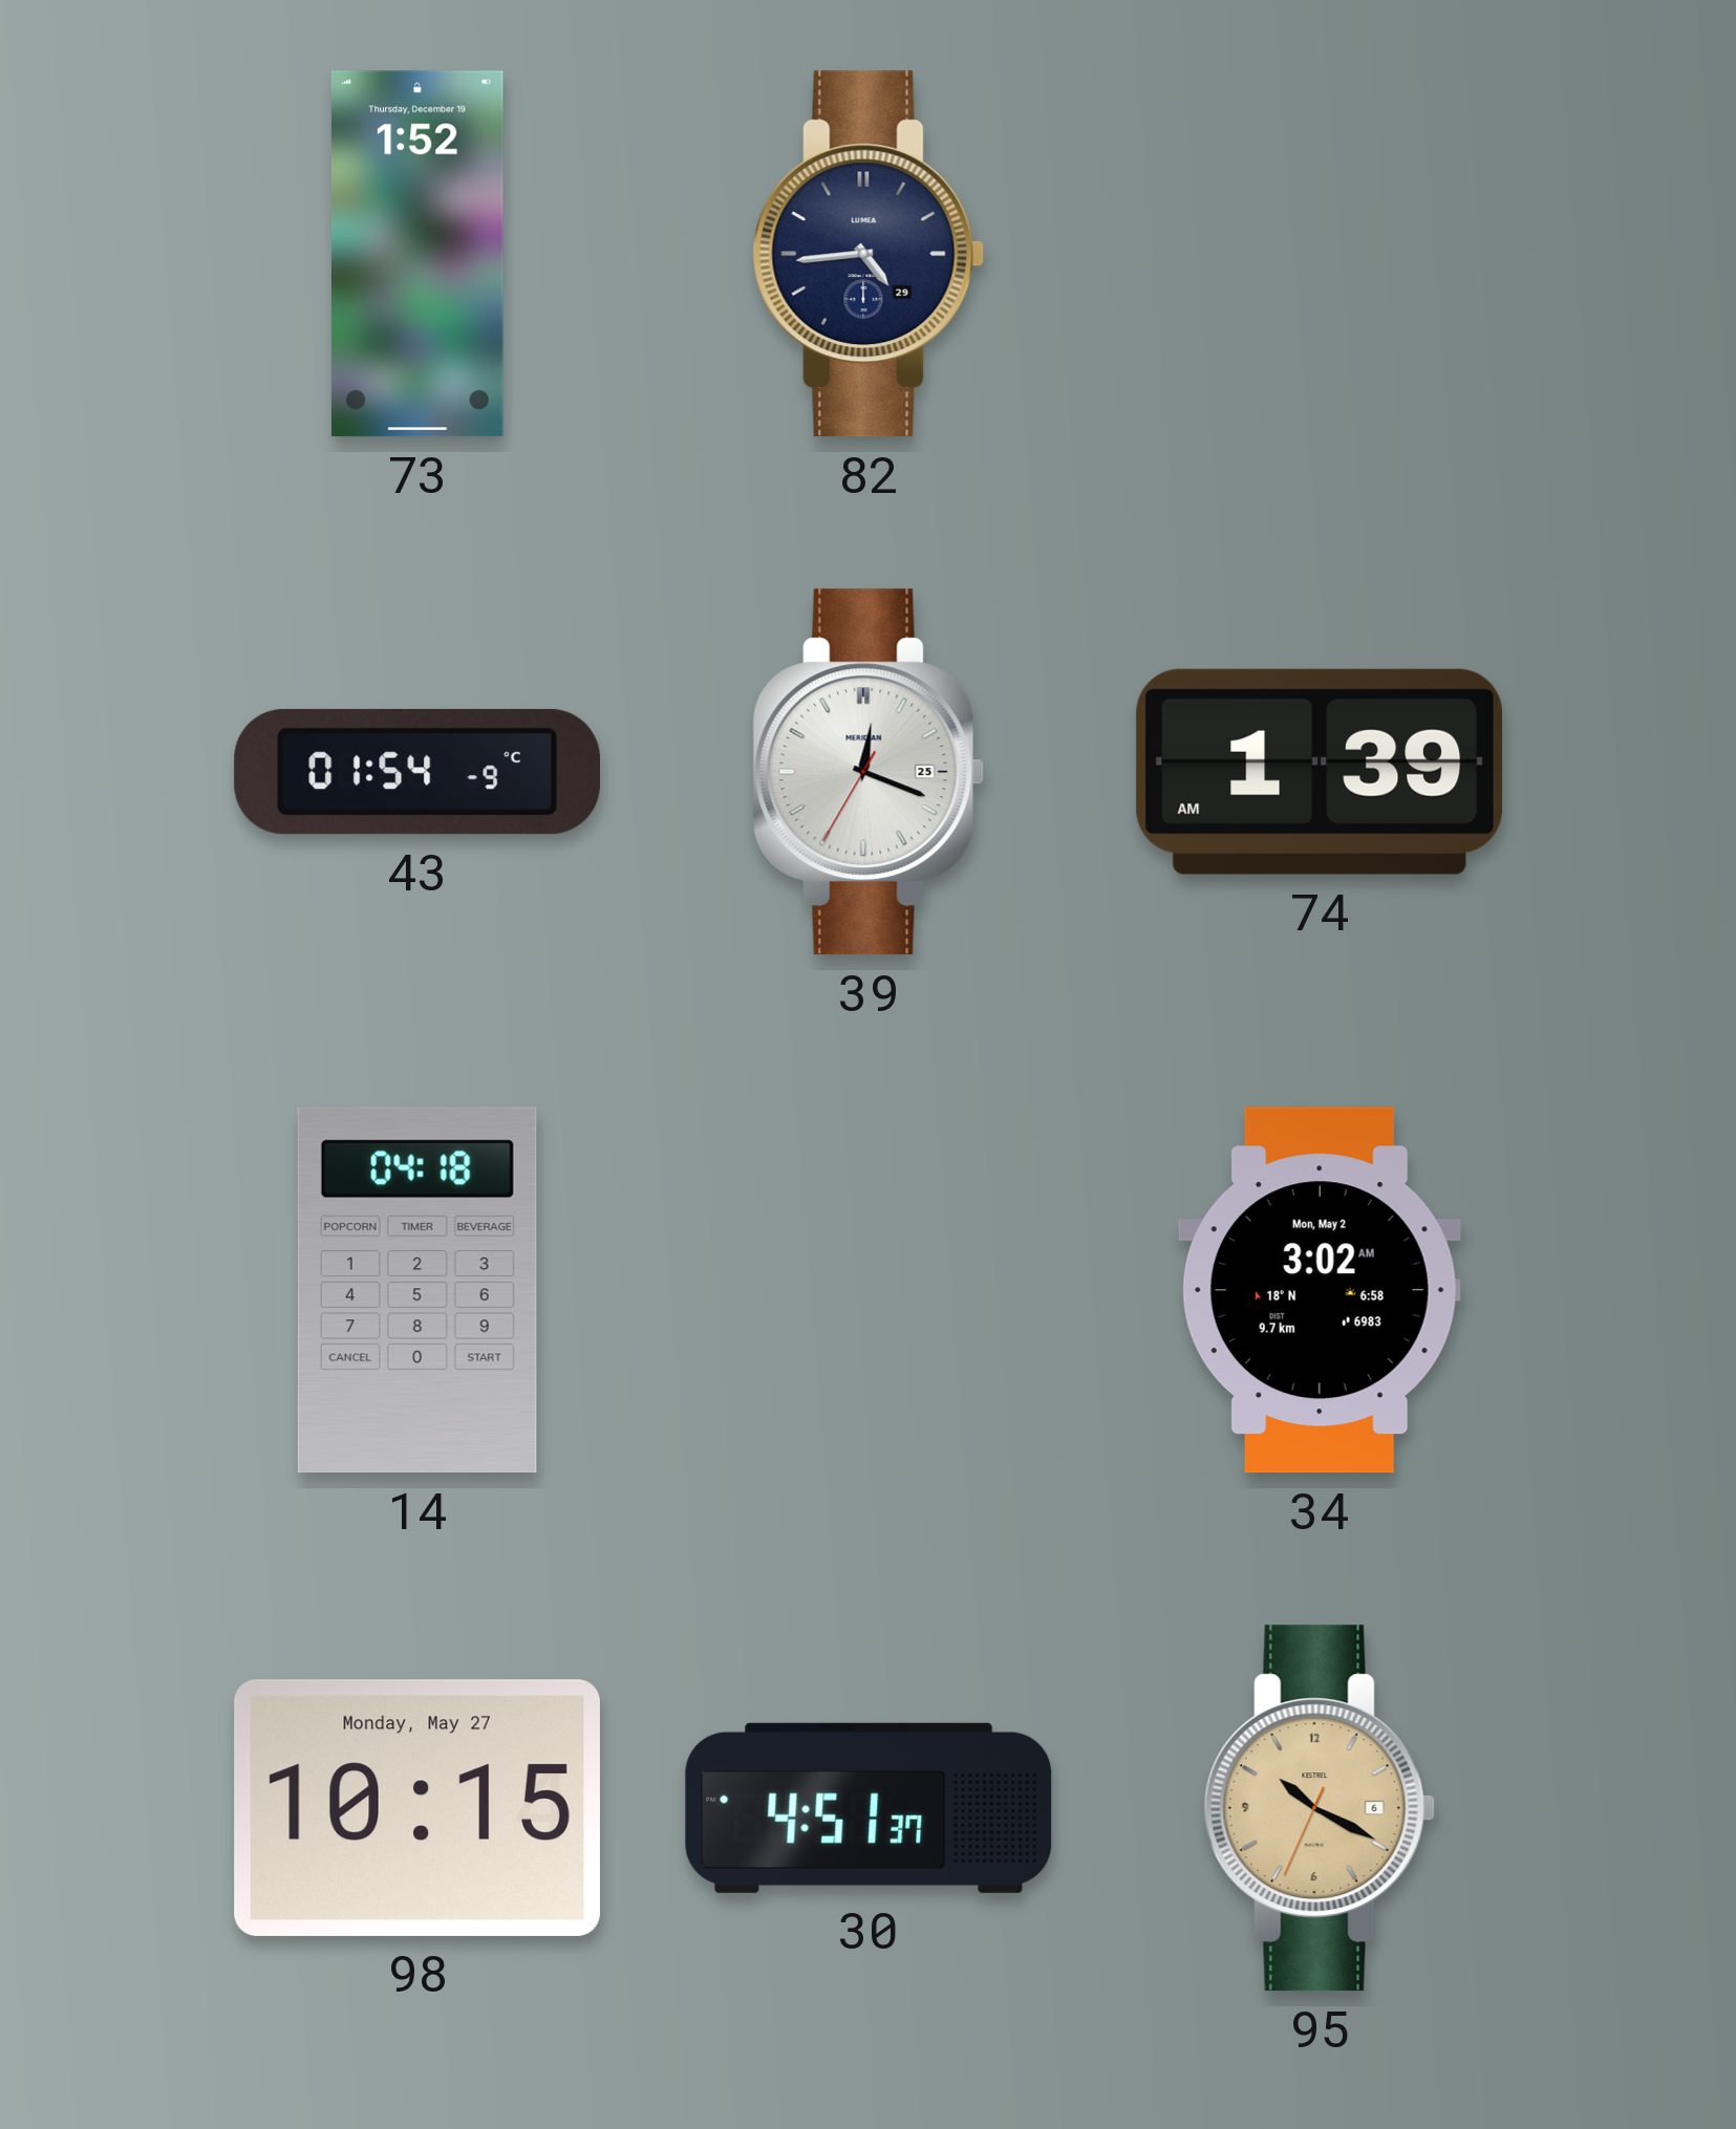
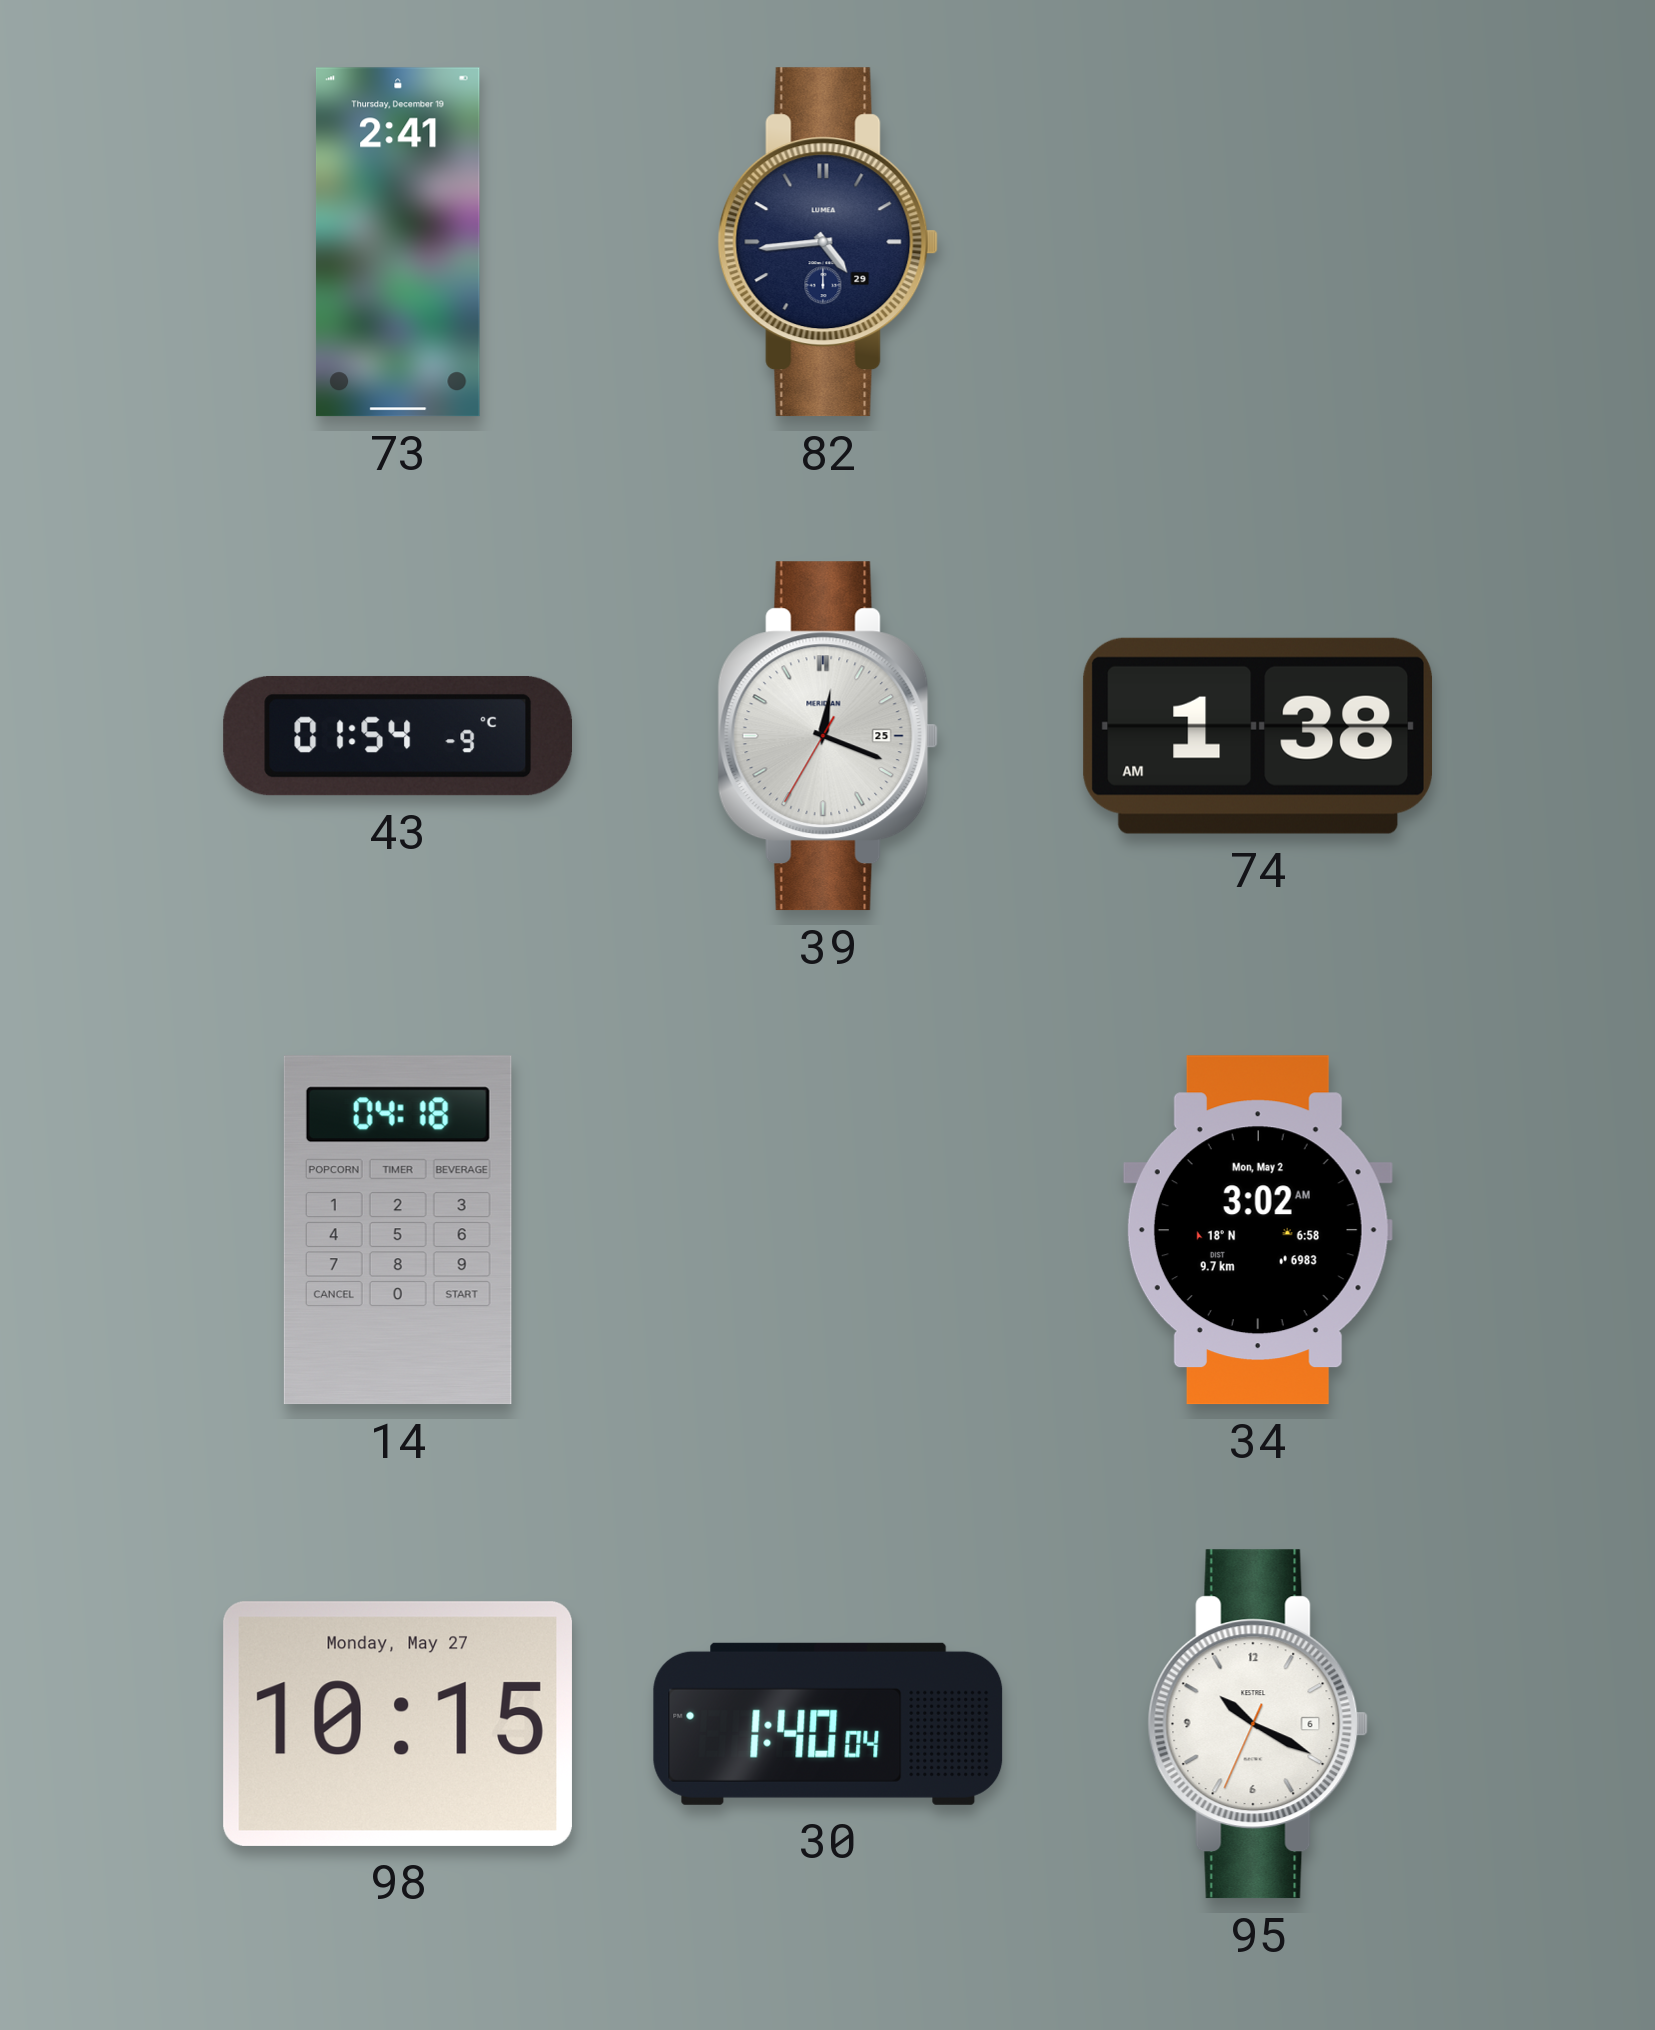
73: 1:52 -> 2:41
74: 1:39 -> 1:38
30: 4:51 -> 1:40
95 dial: champagne -> white
